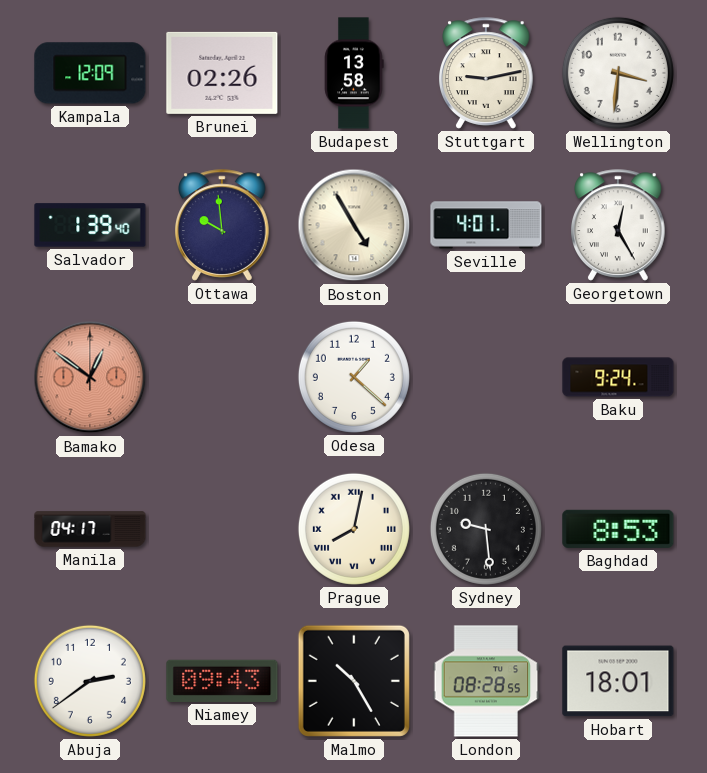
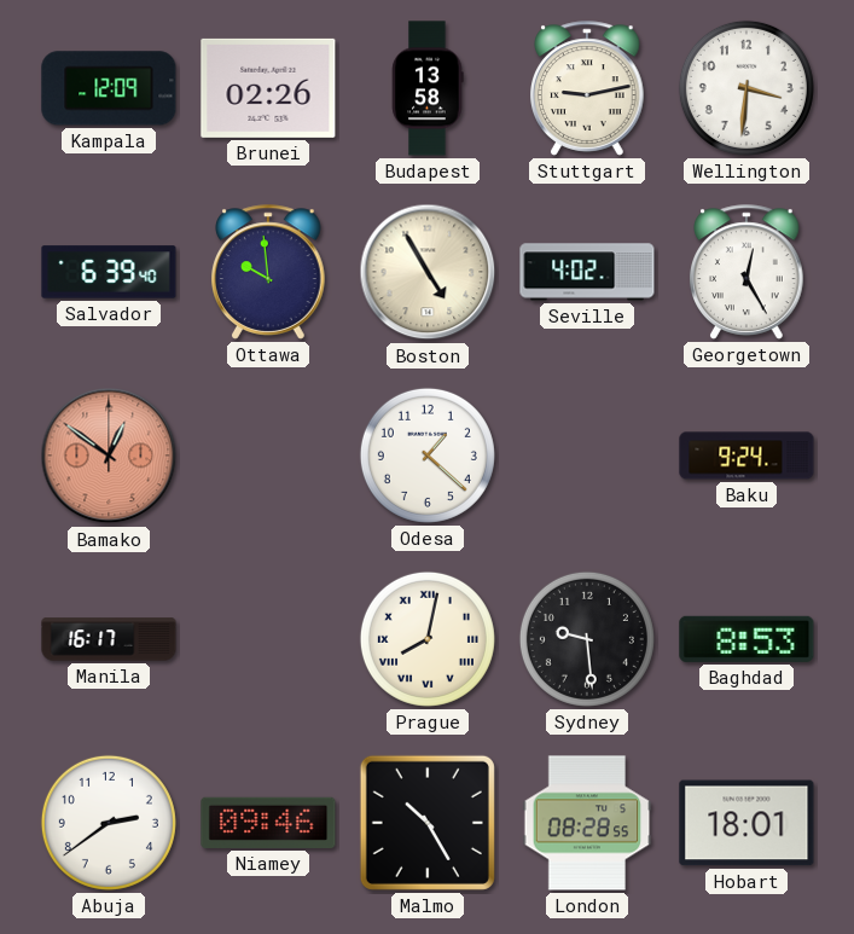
Salvador: 1:39 -> 6:39
Seville: 4:01 -> 4:02
Manila: 04:17 -> 16:17
Niamey: 09:43 -> 09:46
